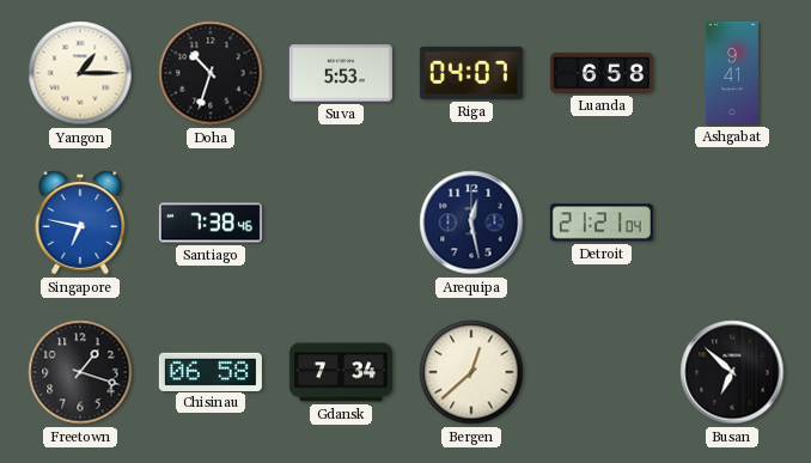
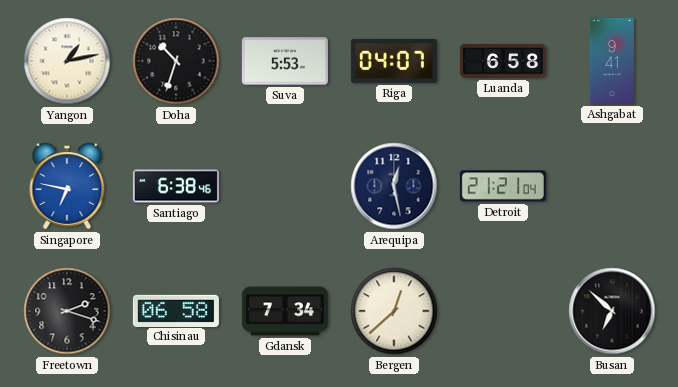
Yangon: 1:15 -> 1:13
Santiago: 7:38 -> 6:38
Freetown: 1:18 -> 2:18
